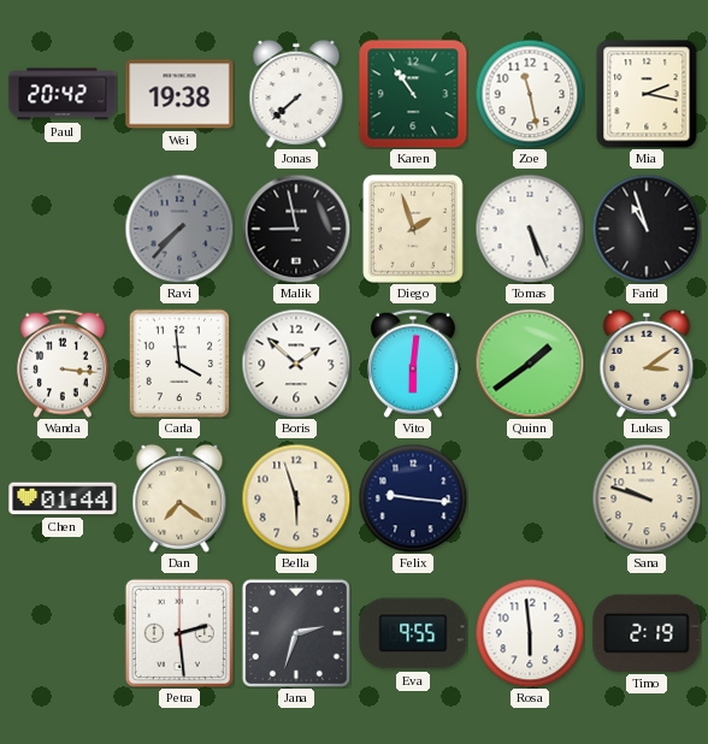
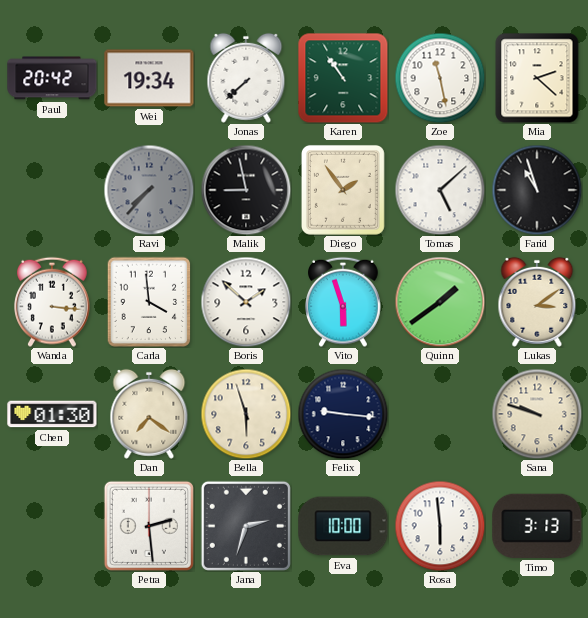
Wei: 19:38 -> 19:34
Mia: 2:17 -> 2:22
Diego: 1:57 -> 1:54
Tomas: 5:26 -> 5:08
Vito: 6:01 -> 5:57
Chen: 01:44 -> 01:30
Eva: 9:55 -> 10:00
Timo: 2:19 -> 3:13
